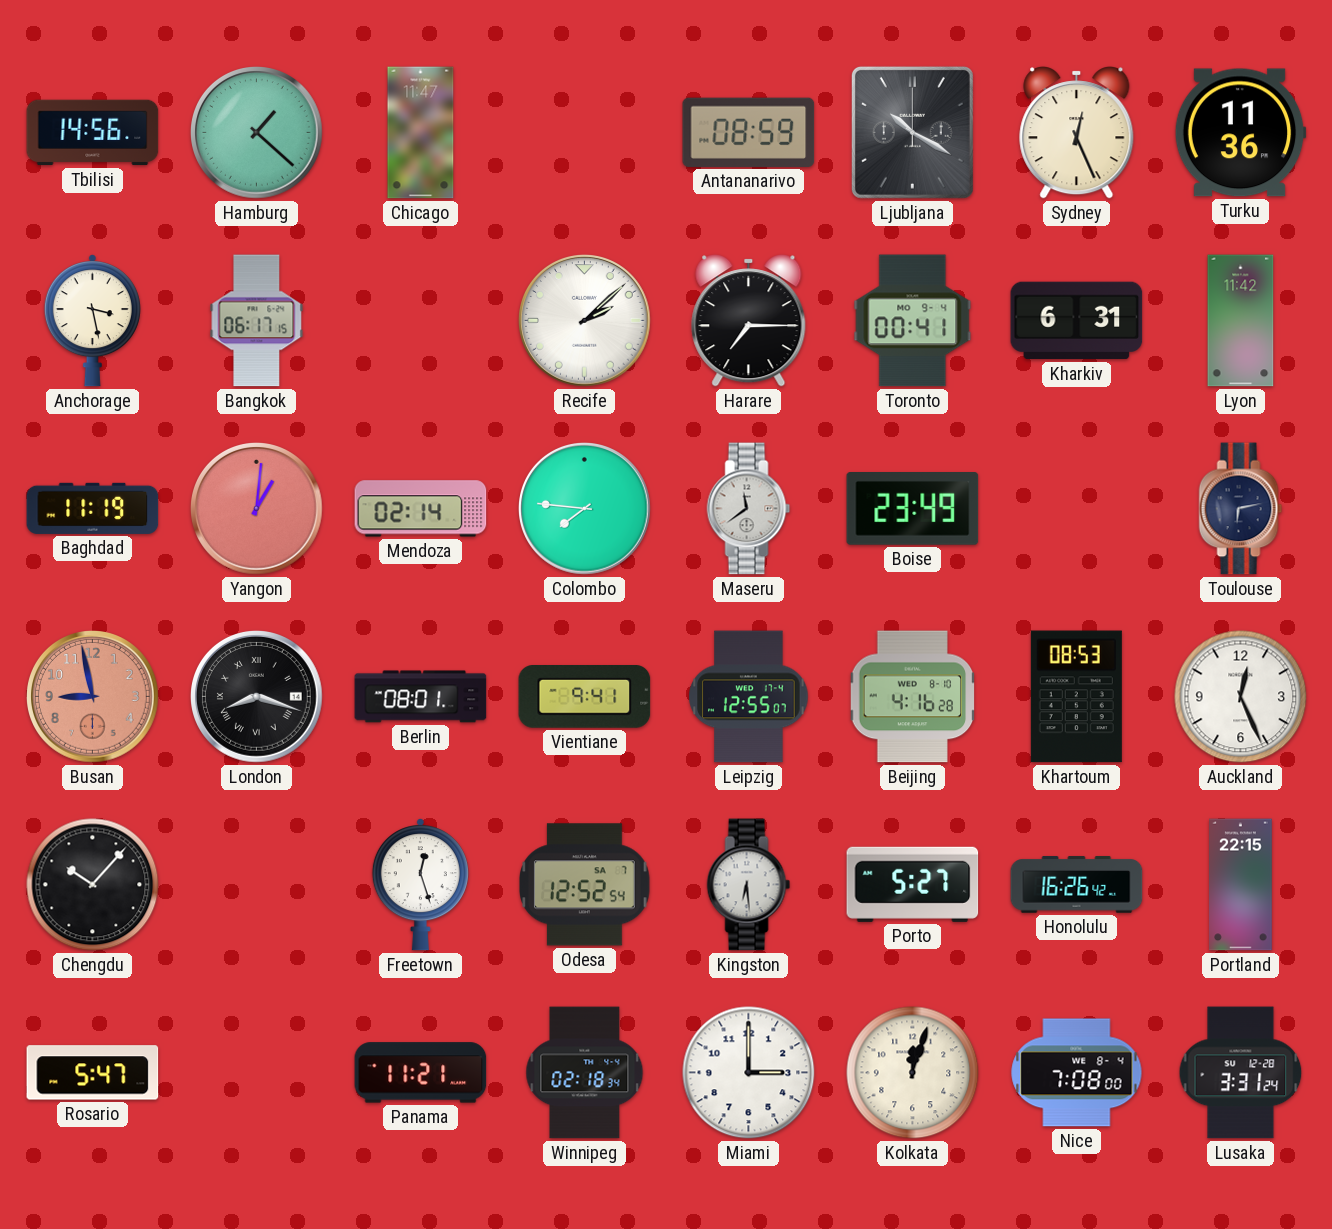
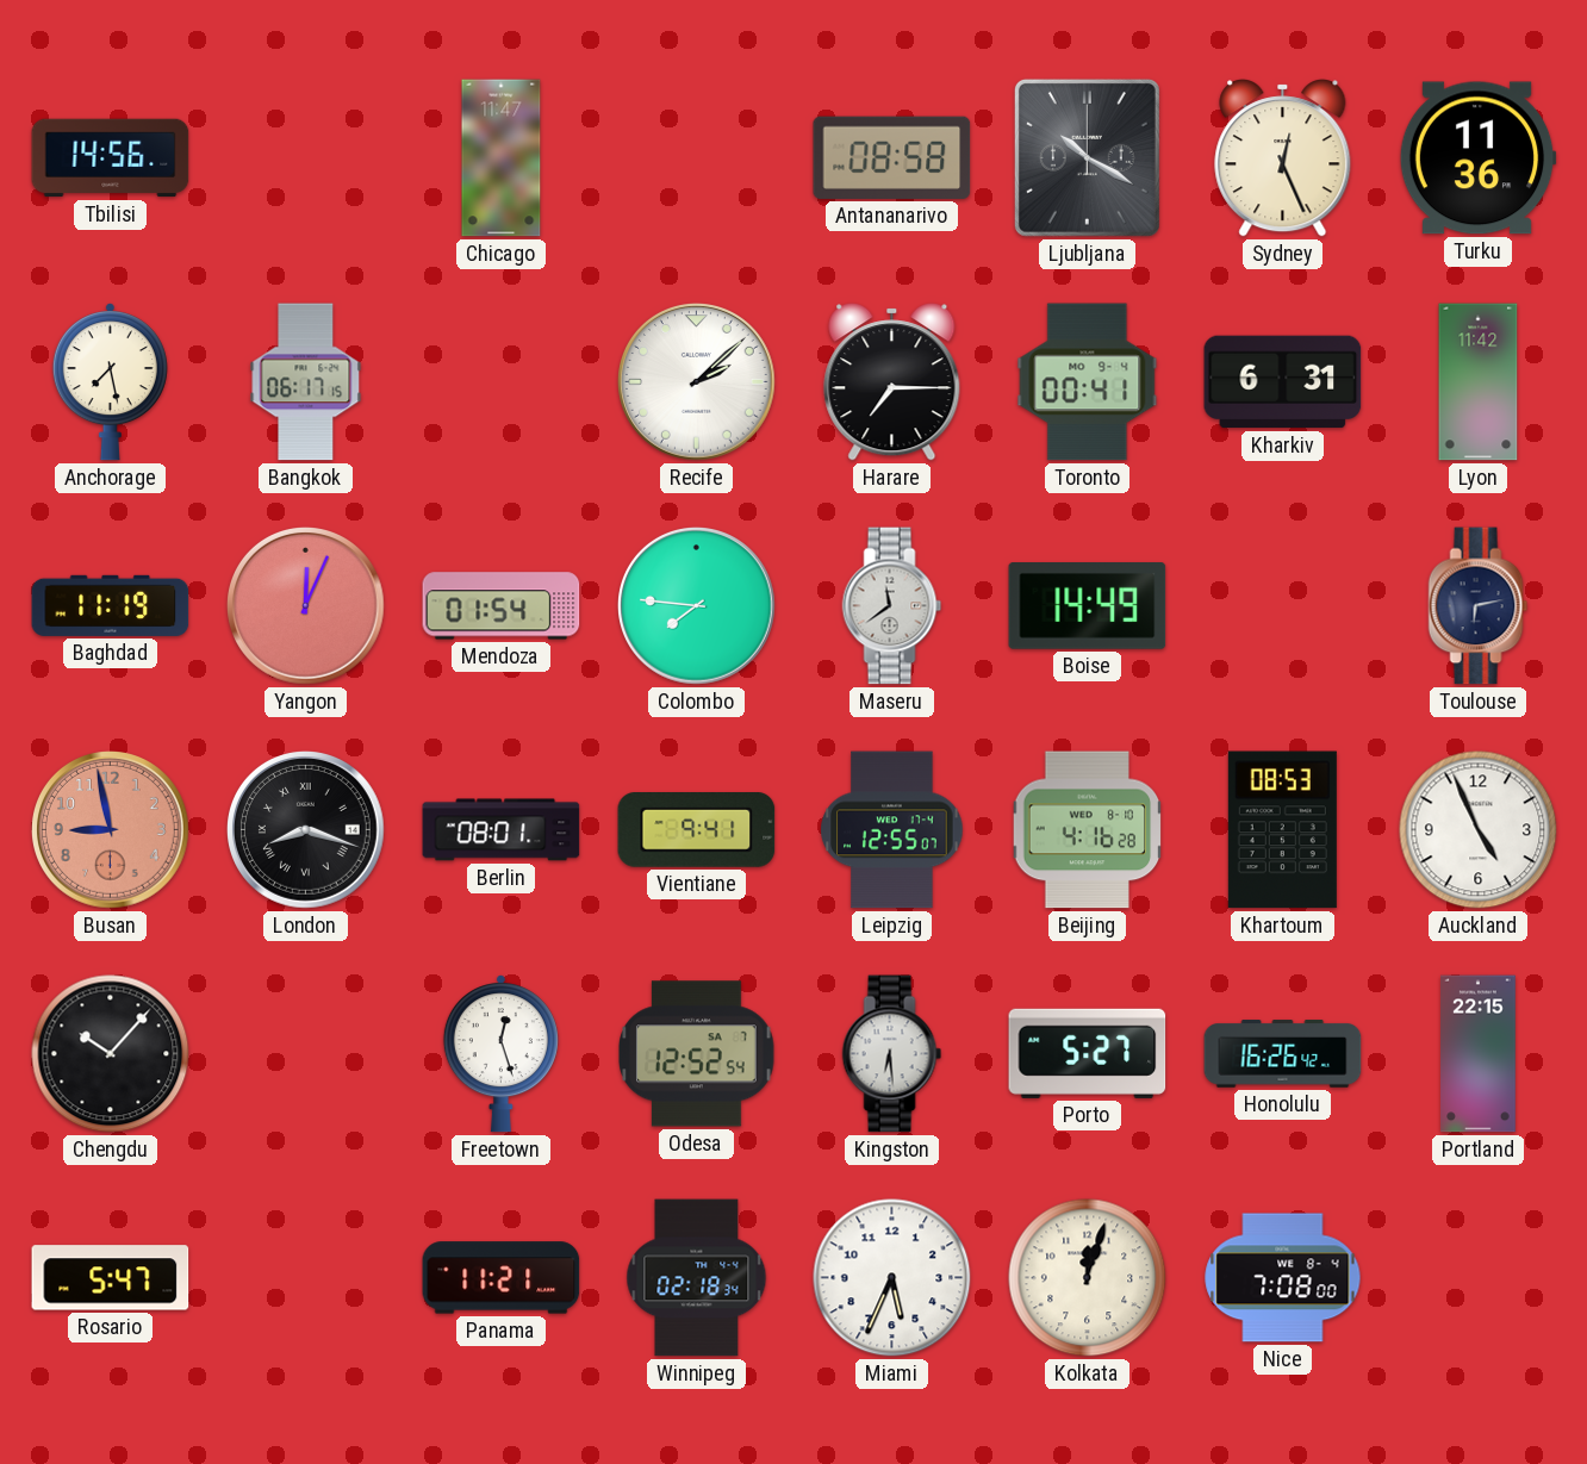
Hamburg: 1:22 -> none
Antananarivo: 08:59 -> 08:58
Anchorage: 3:28 -> 7:28
Yangon: 1:01 -> 12:04
Mendoza: 02:14 -> 01:54
Boise: 23:49 -> 14:49
Auckland: 12:26 -> 4:56
Miami: 3:00 -> 5:34
Lusaka: 3:31 -> none
